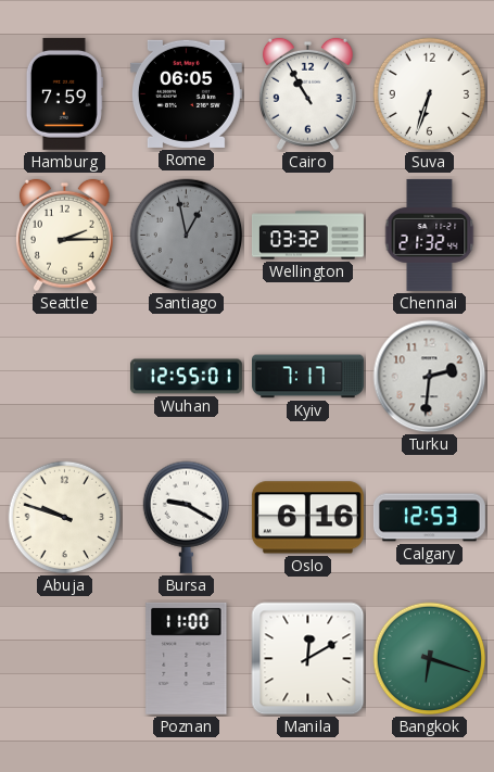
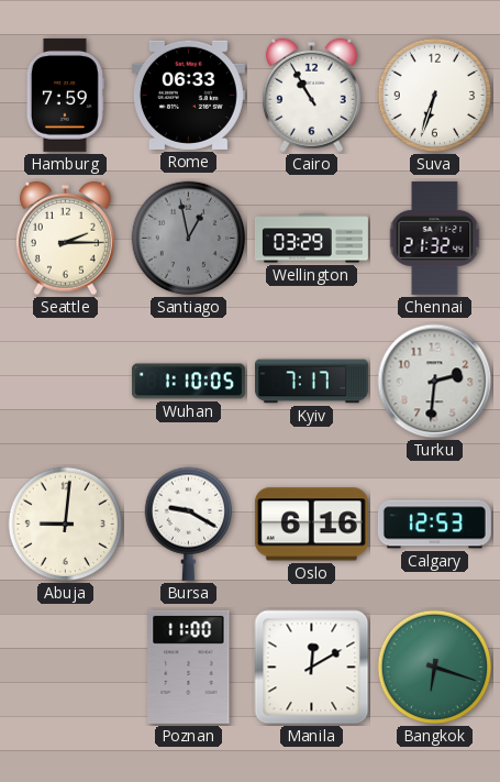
Rome: 06:05 -> 06:33
Wellington: 03:32 -> 03:29
Wuhan: 12:55 -> 1:10
Abuja: 9:48 -> 9:01
